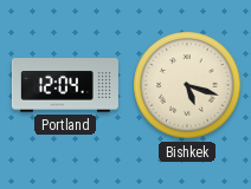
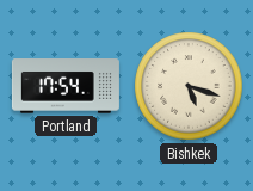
Portland: 12:04 -> 17:54
